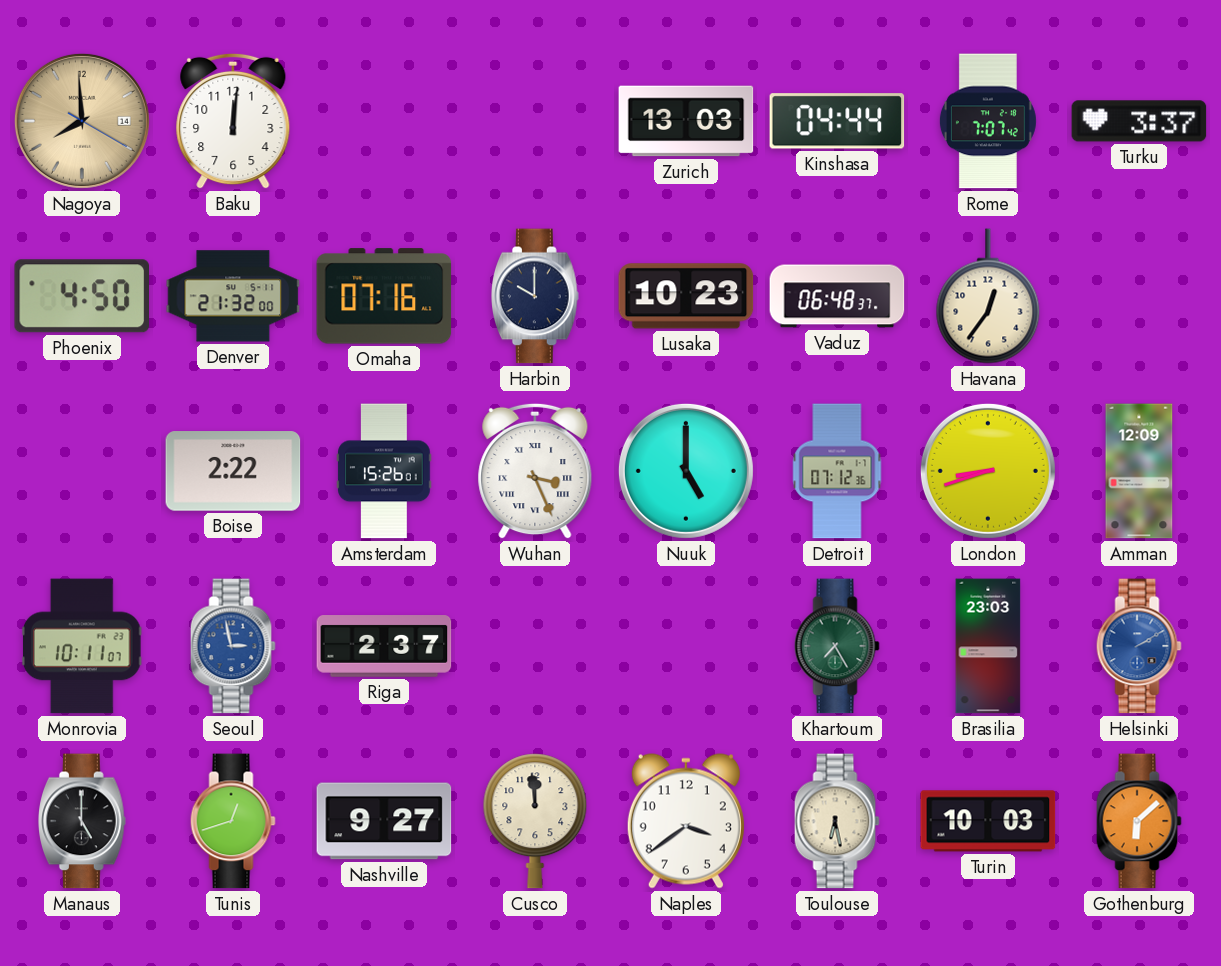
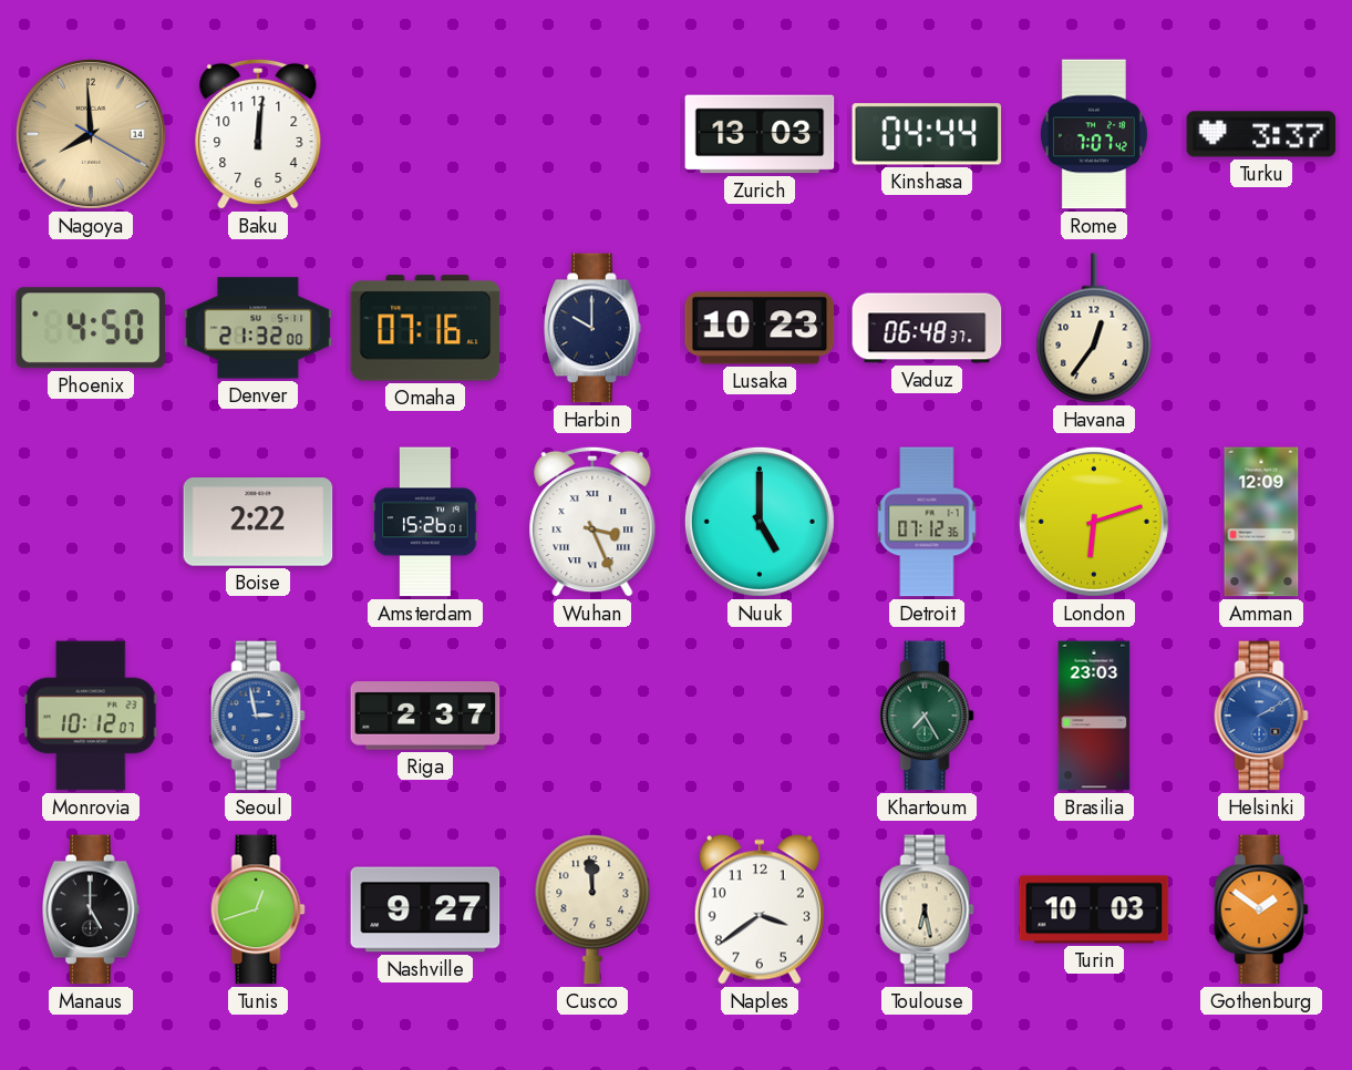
London: 8:42 -> 6:12
Monrovia: 10:11 -> 10:12
Gothenburg: 6:08 -> 1:51
